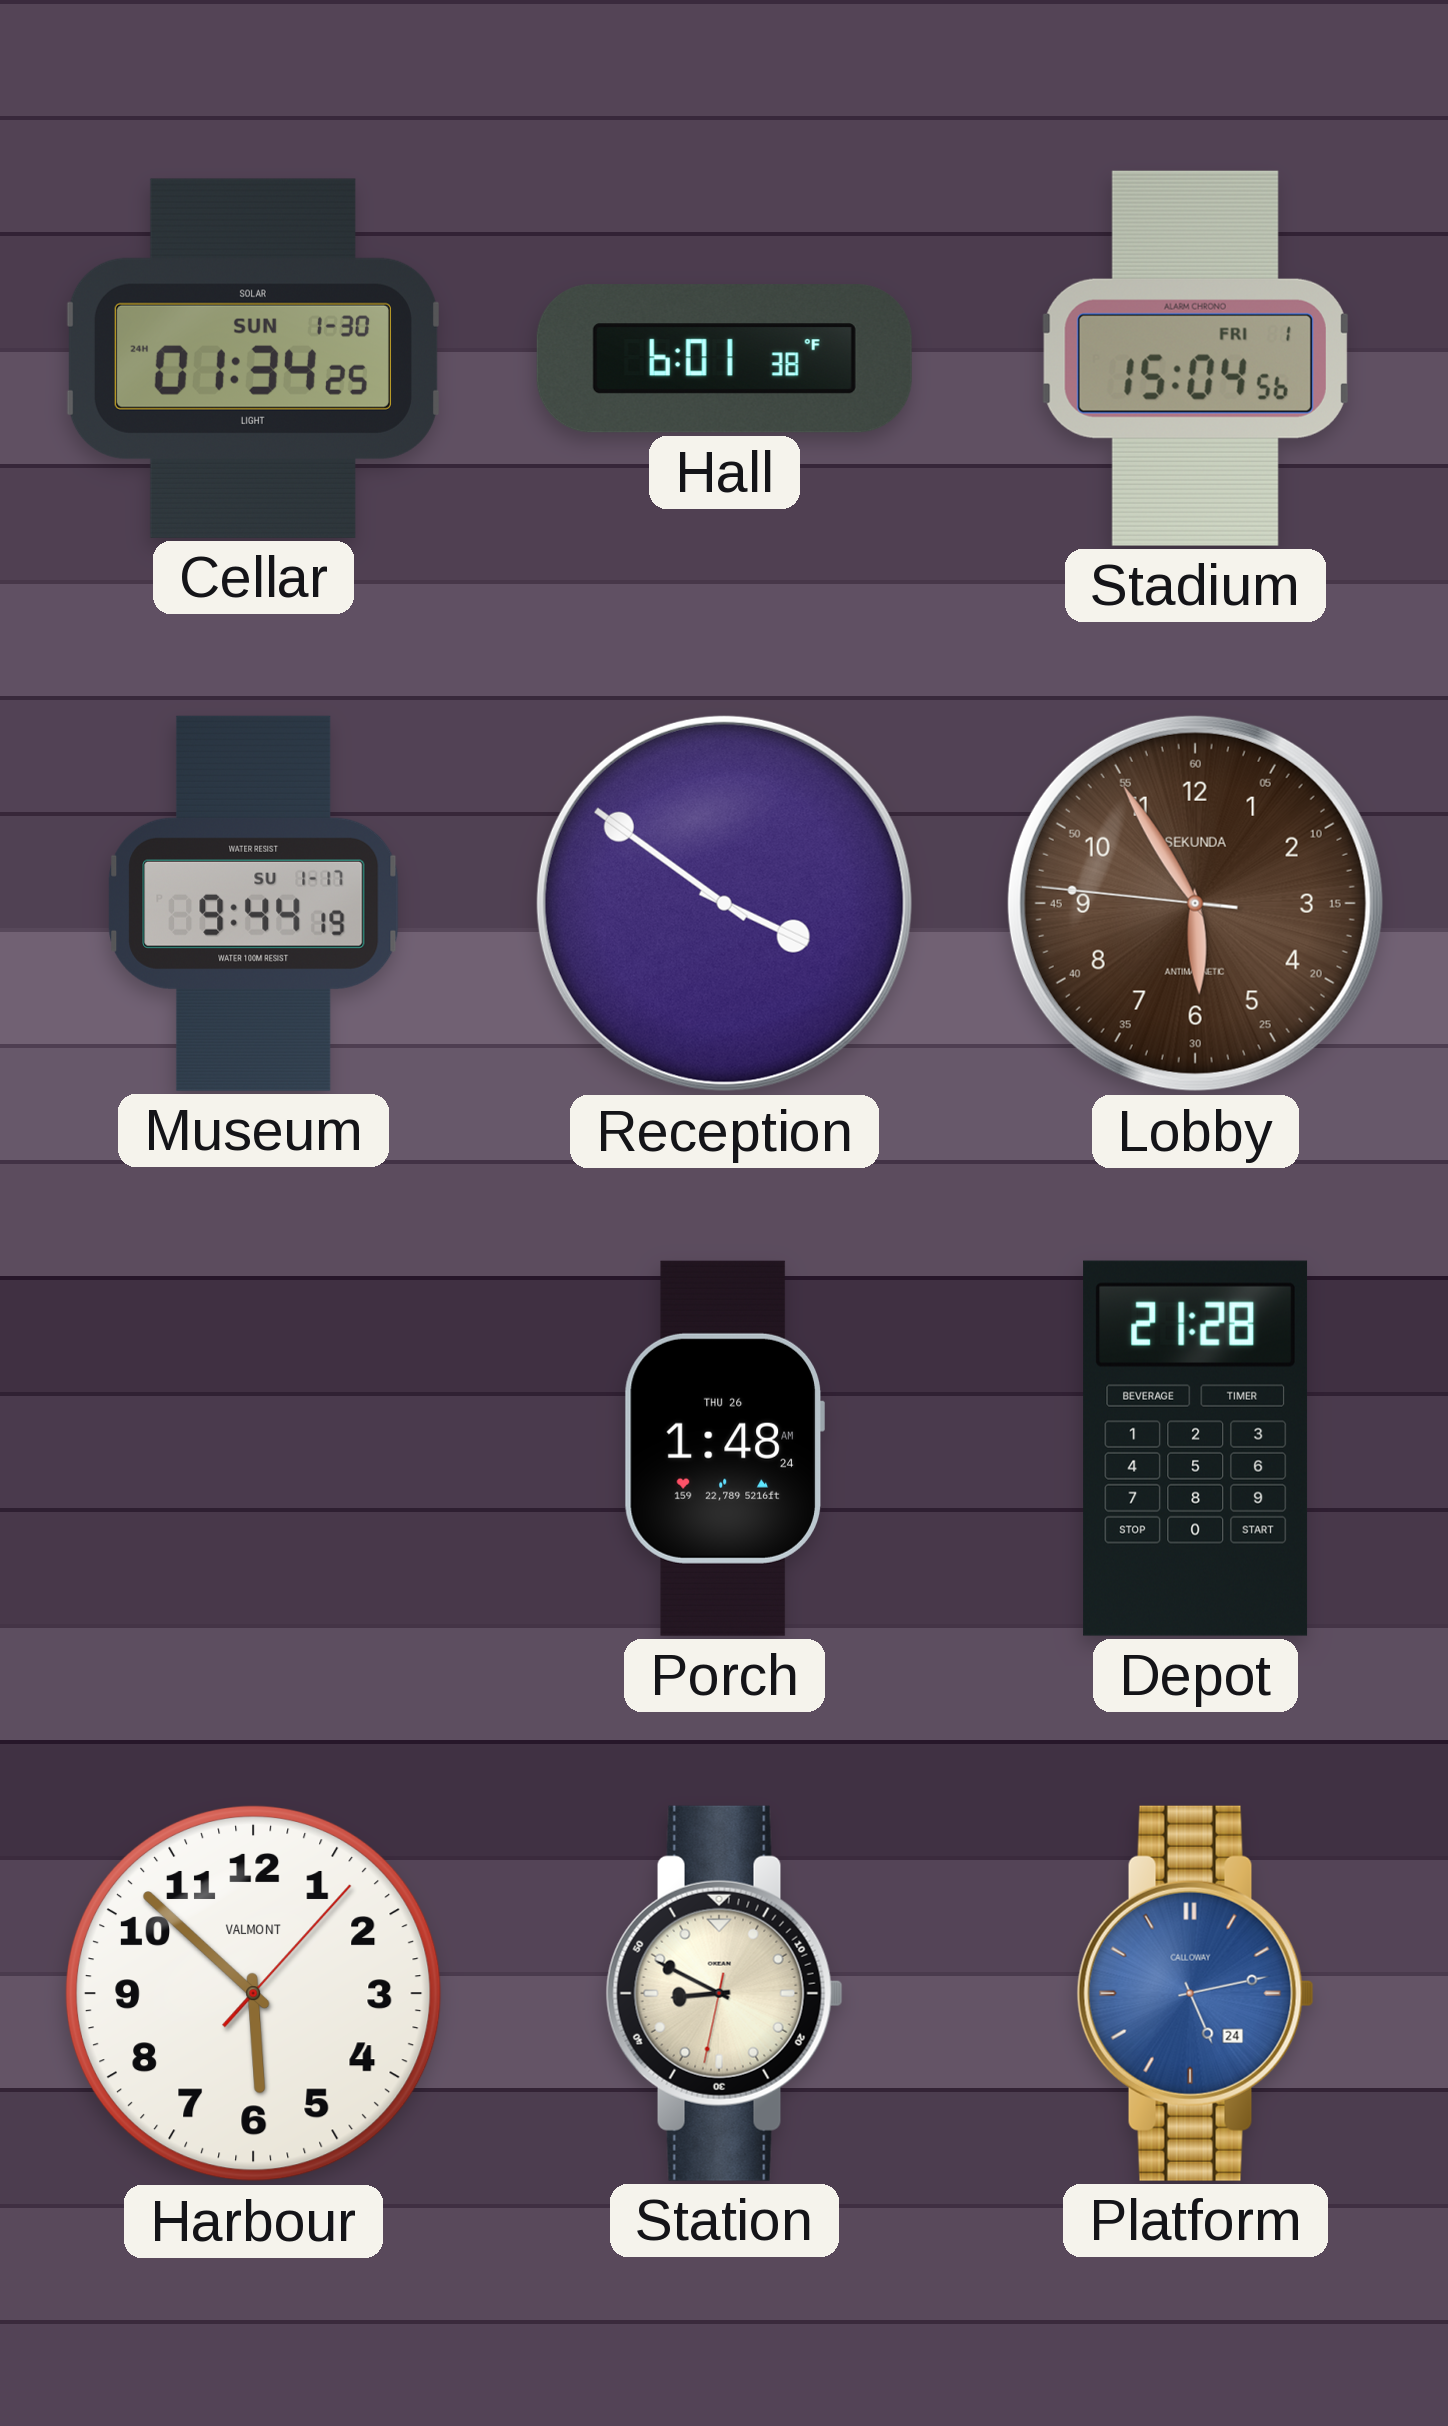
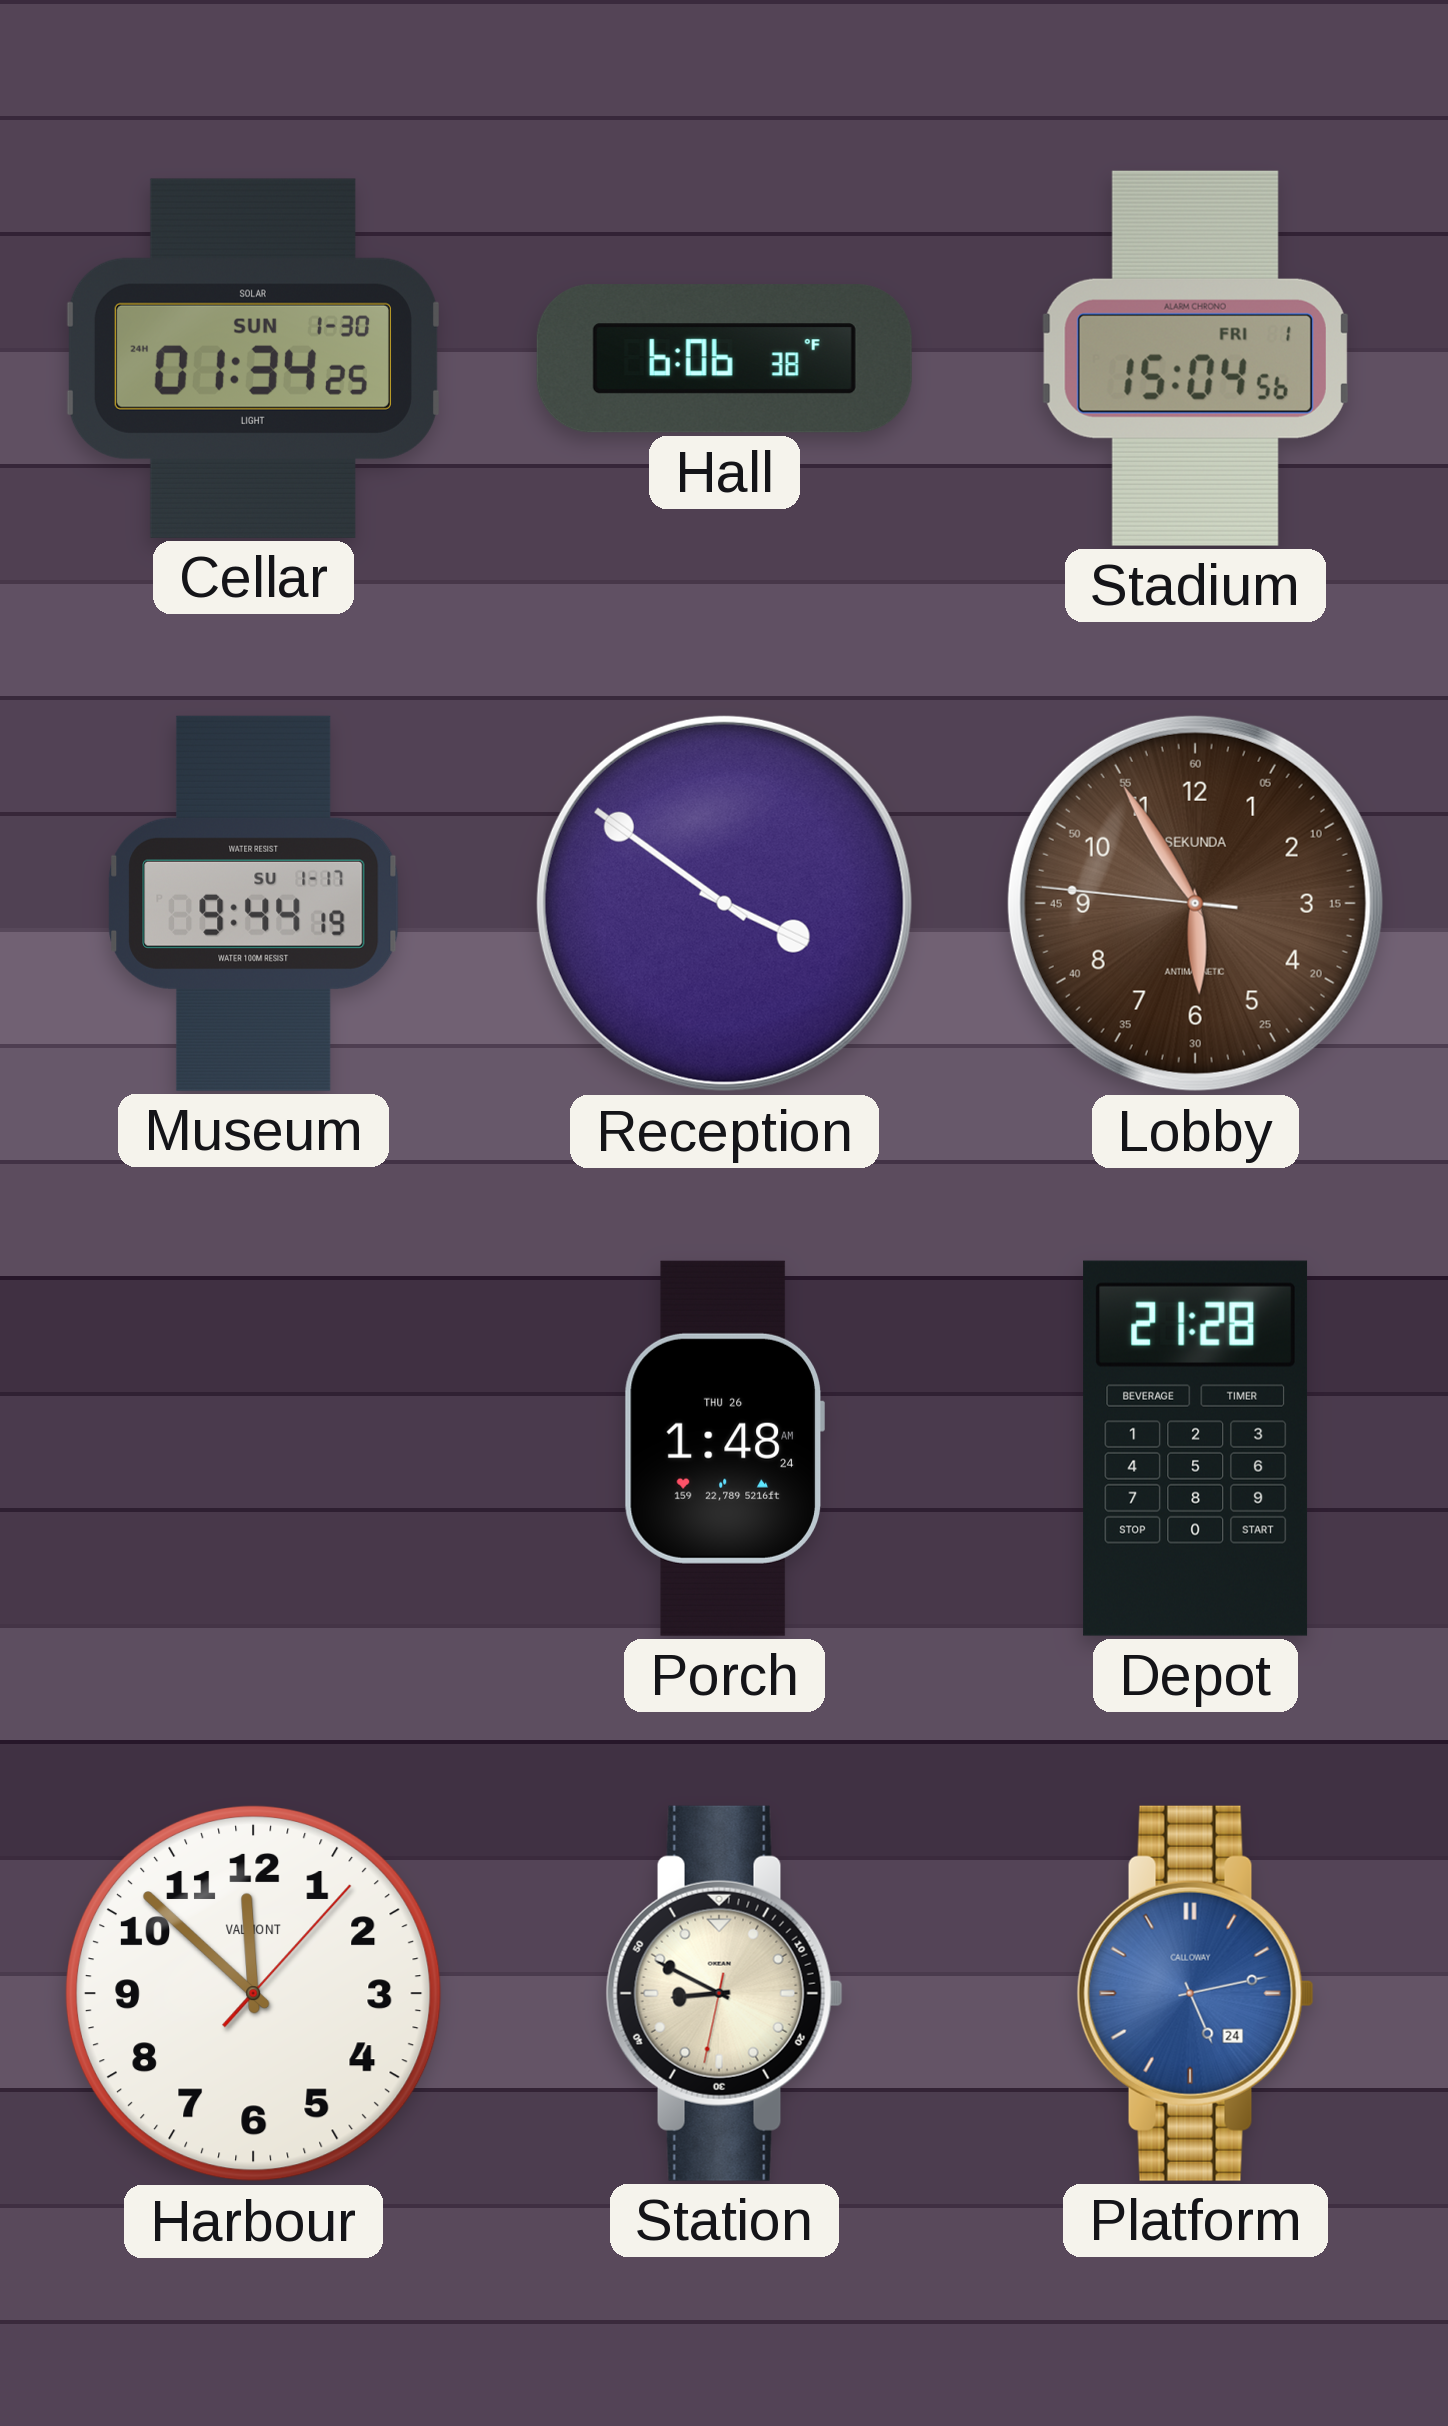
Hall: 6:01 -> 6:06
Harbour: 5:52 -> 11:52
